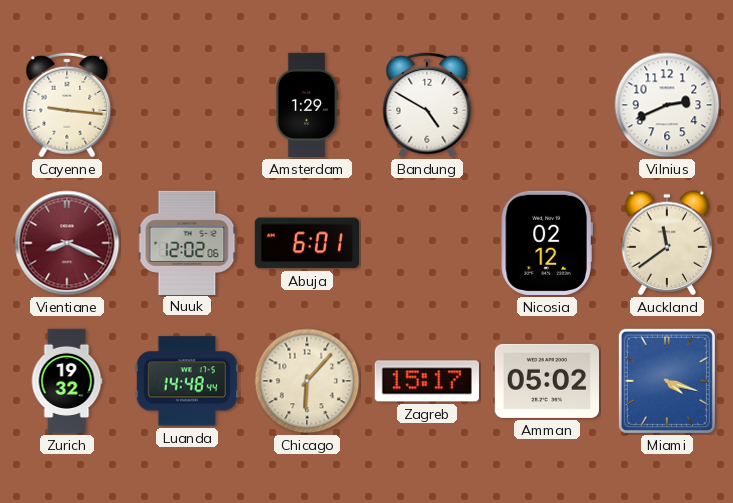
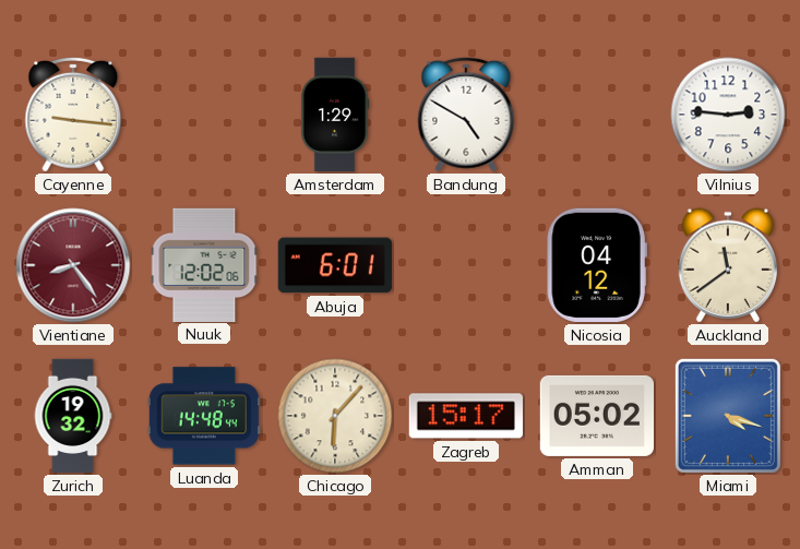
Vilnius: 2:41 -> 2:46
Vientiane: 8:19 -> 8:24
Nicosia: 02:12 -> 04:12
